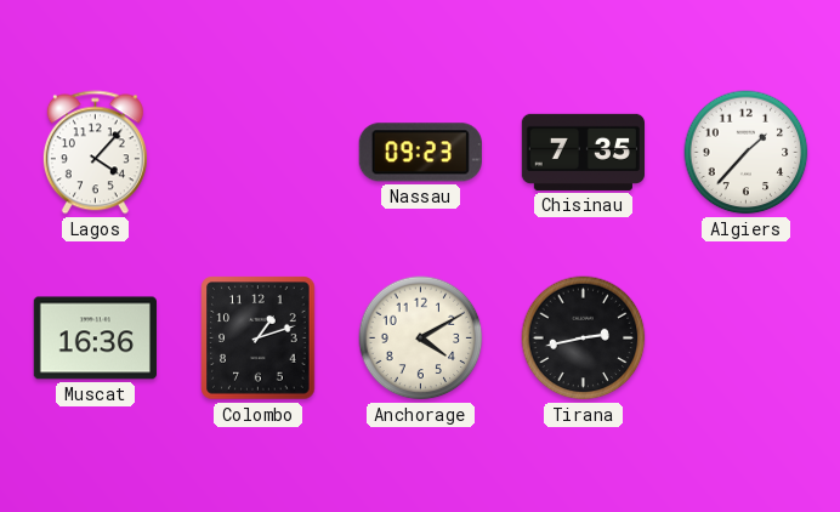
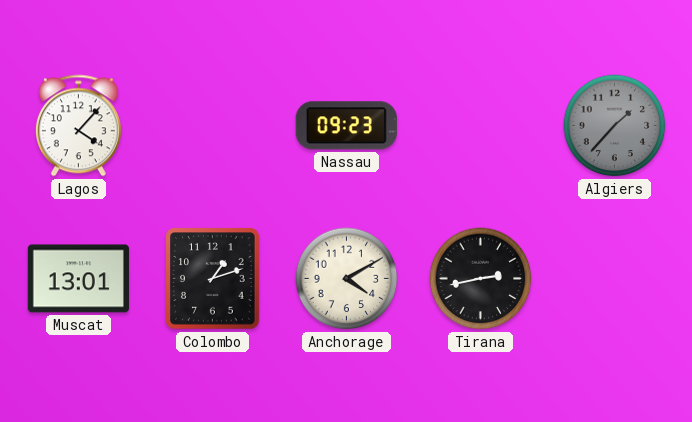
Chisinau: 7:35 -> none
Algiers dial: white -> grey
Muscat: 16:36 -> 13:01
